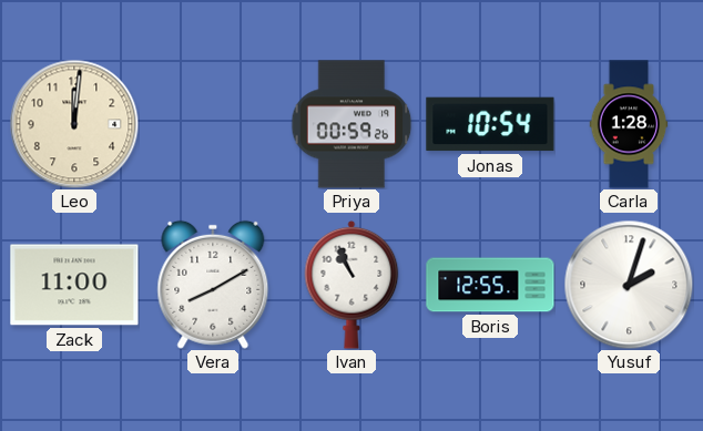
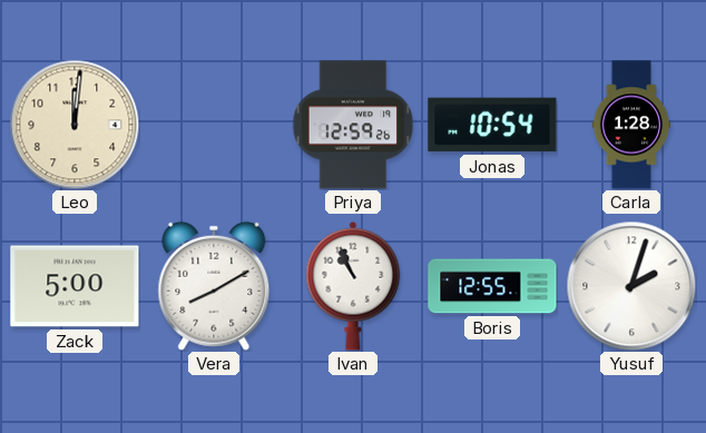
Priya: 00:59 -> 12:59
Zack: 11:00 -> 5:00
